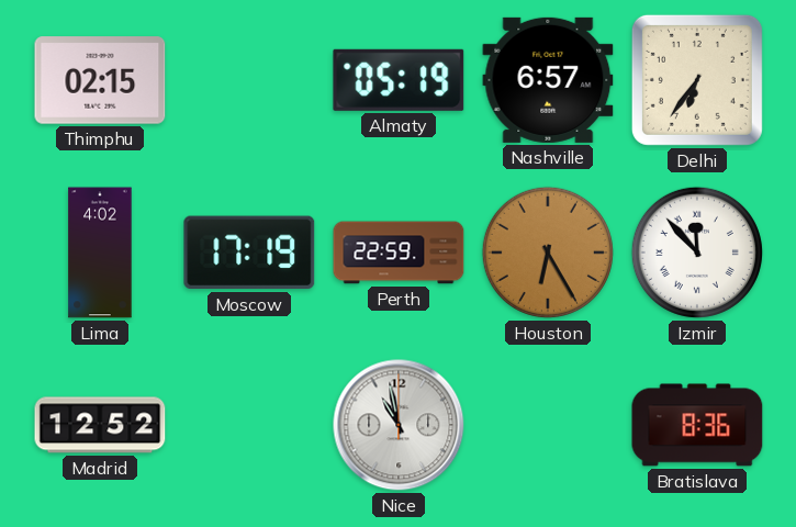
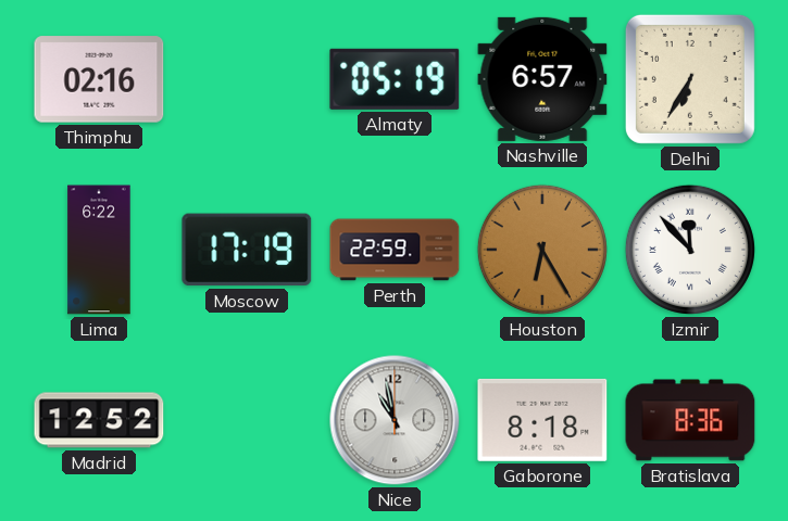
Thimphu: 02:15 -> 02:16
Delhi: 6:36 -> 6:35
Lima: 4:02 -> 6:22
Gaborone: none -> 8:18
